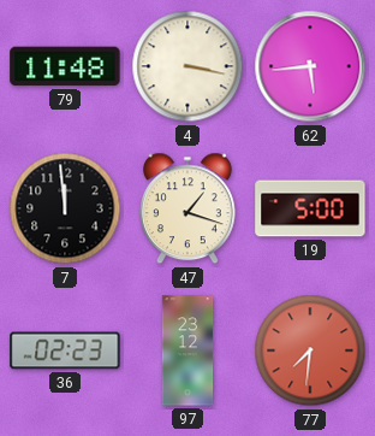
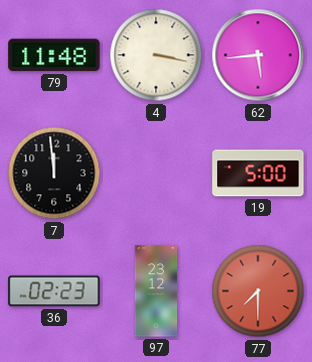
47: 1:18 -> none
77: 7:31 -> 7:30
